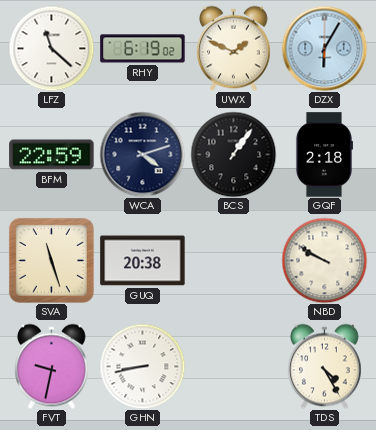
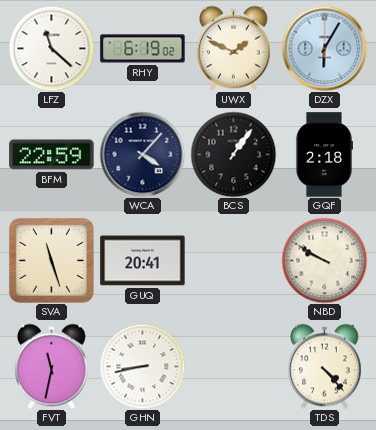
WCA: 4:12 -> 4:07
GUQ: 20:38 -> 20:41
FVT: 9:32 -> 11:32
TDS: 4:25 -> 4:23
